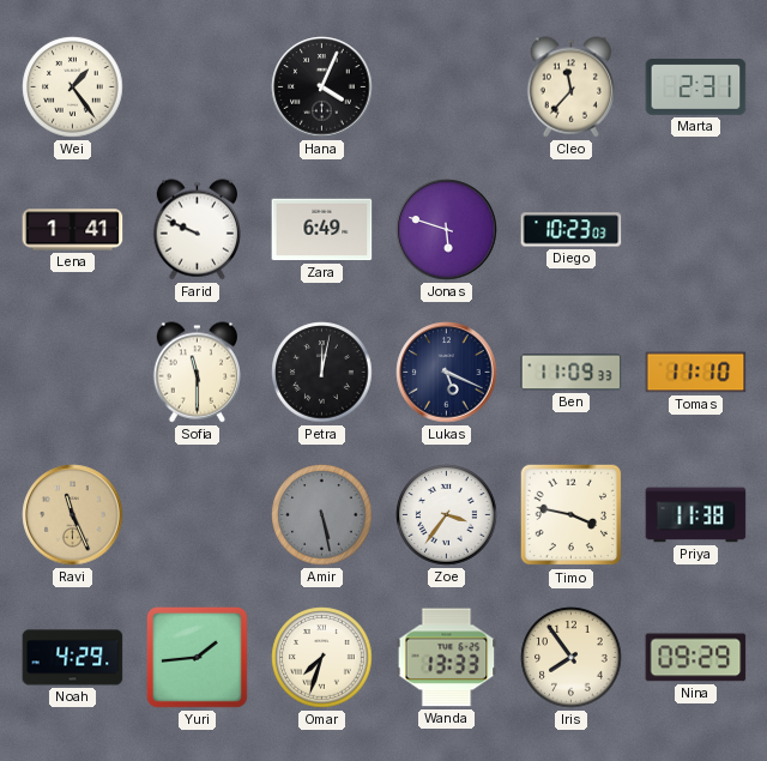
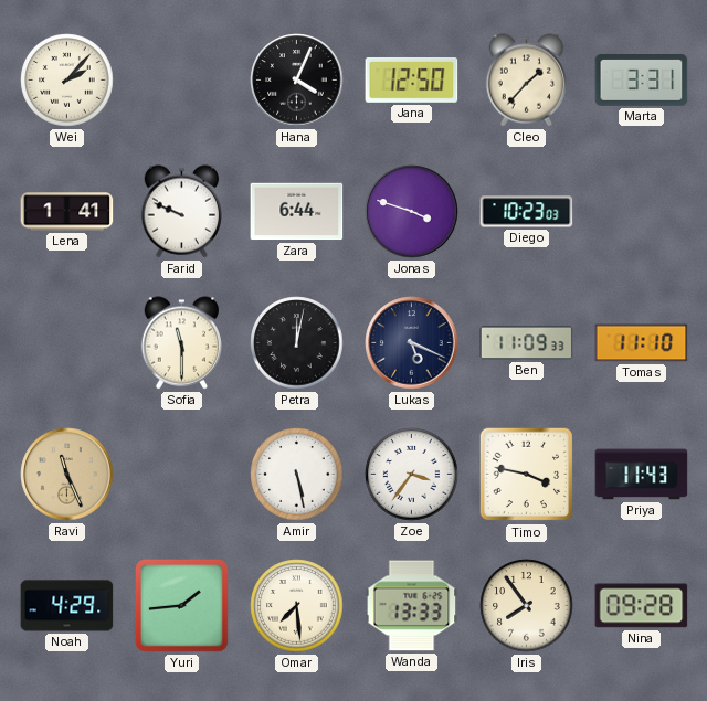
Wei: 1:24 -> 2:07
Jana: none -> 12:50
Cleo: 11:37 -> 1:37
Marta: 2:31 -> 3:31
Zara: 6:49 -> 6:44
Jonas: 5:48 -> 3:48
Amir dial: grey -> white
Priya: 11:38 -> 11:43
Omar: 7:33 -> 7:29
Nina: 09:29 -> 09:28
